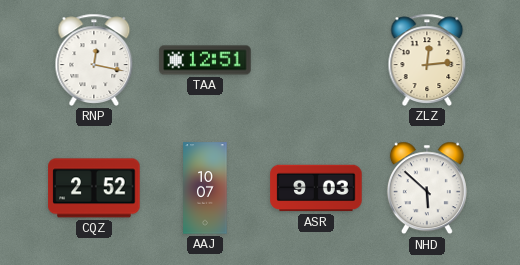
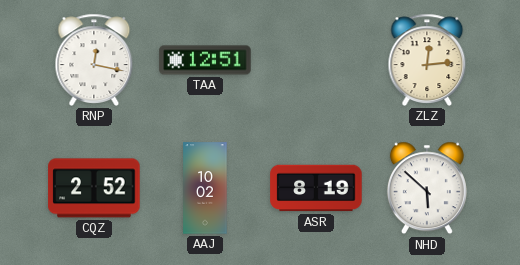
AAJ: 10:07 -> 10:02
ASR: 9:03 -> 8:19
